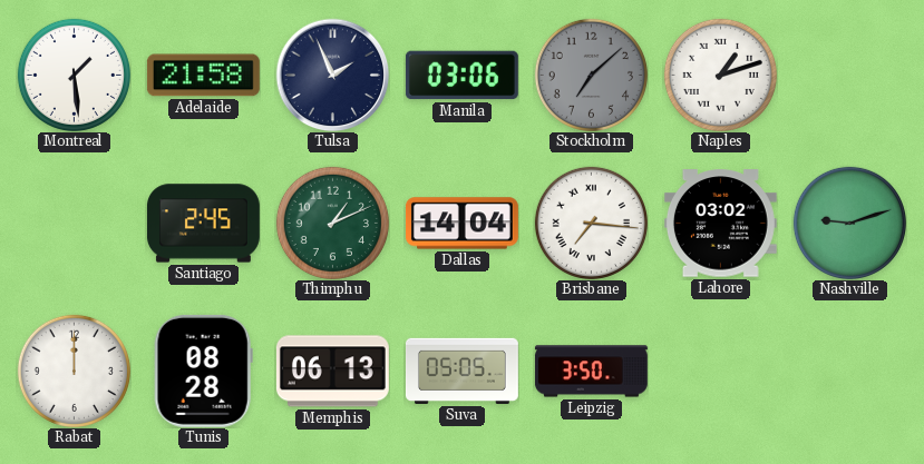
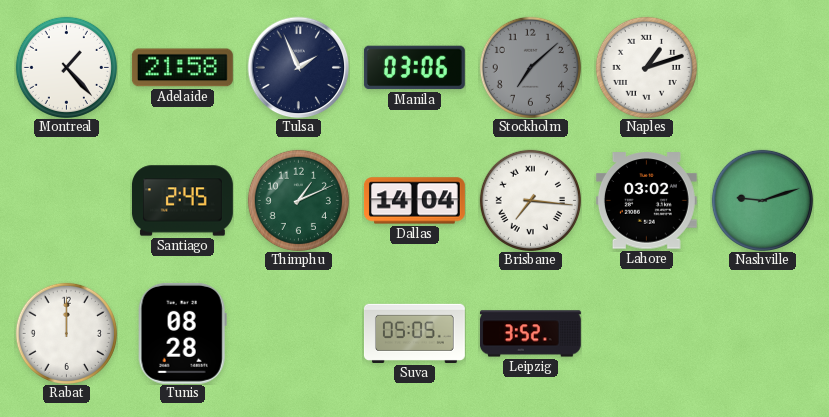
Montreal: 1:29 -> 1:23
Memphis: 06:13 -> none
Leipzig: 3:50 -> 3:52
